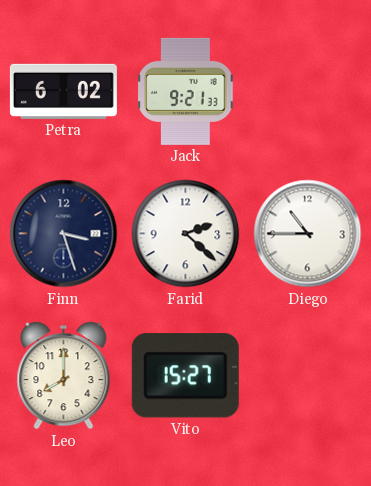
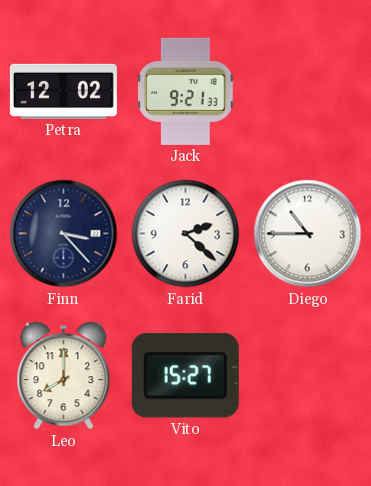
Petra: 6:02 -> 12:02
Finn: 3:27 -> 3:23
